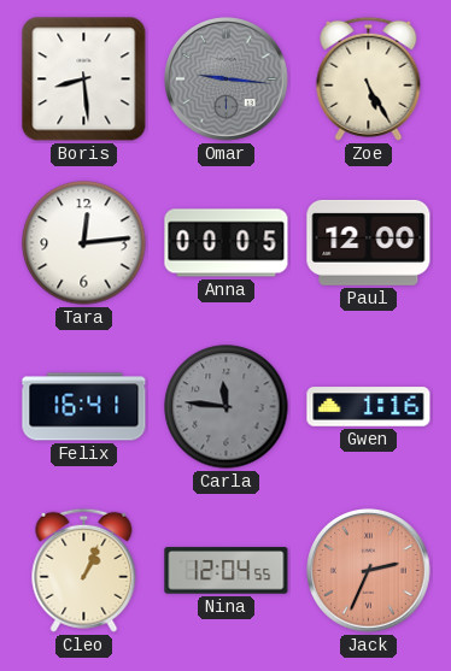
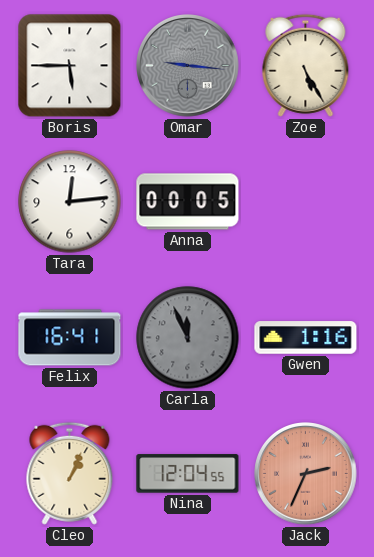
Boris: 8:29 -> 5:45
Paul: 12:00 -> none
Carla: 11:46 -> 11:56
